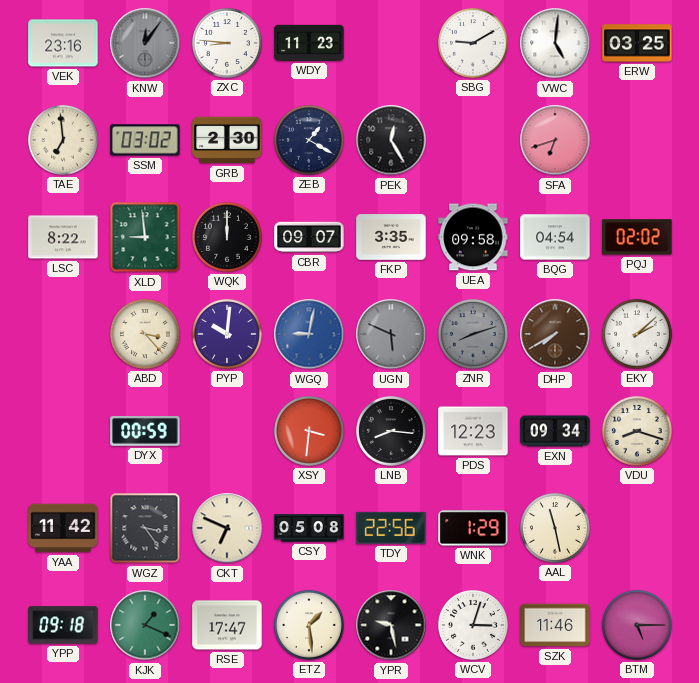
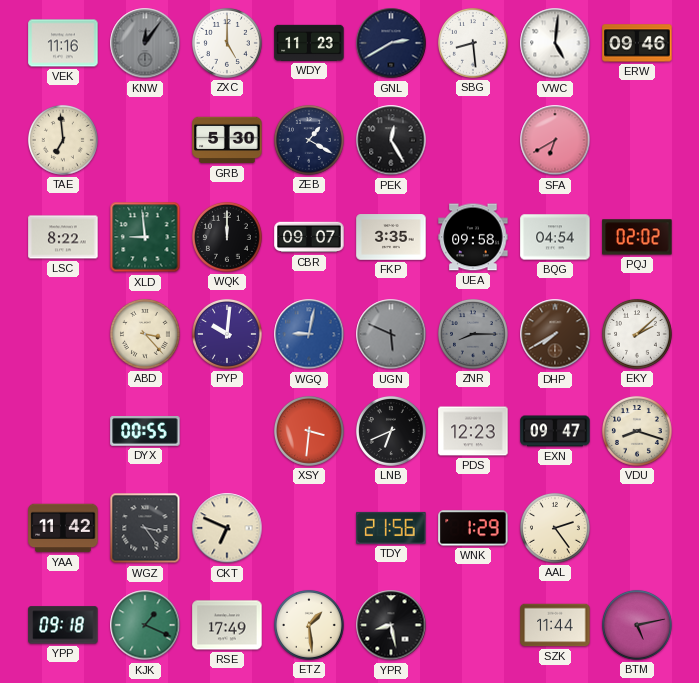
VEK: 23:16 -> 11:16
ZXC: 8:46 -> 5:00
GNL: none -> 2:40
SBG: 9:10 -> 8:29
ERW: 03:25 -> 09:46
SSM: 03:02 -> none
GRB: 2:30 -> 5:30
SFA: 6:42 -> 6:40
ZNR: 8:12 -> 8:15
DYX: 00:59 -> 00:55
LNB: 8:16 -> 6:41
EXN: 09:34 -> 09:47
CSY: 05:08 -> none
TDY: 22:56 -> 21:56
AAL: 11:28 -> 2:24
RSE: 17:47 -> 17:49
YPR: 9:28 -> 8:28
WCV: 3:03 -> none
SZK: 11:46 -> 11:44
BTM: 5:15 -> 5:13
